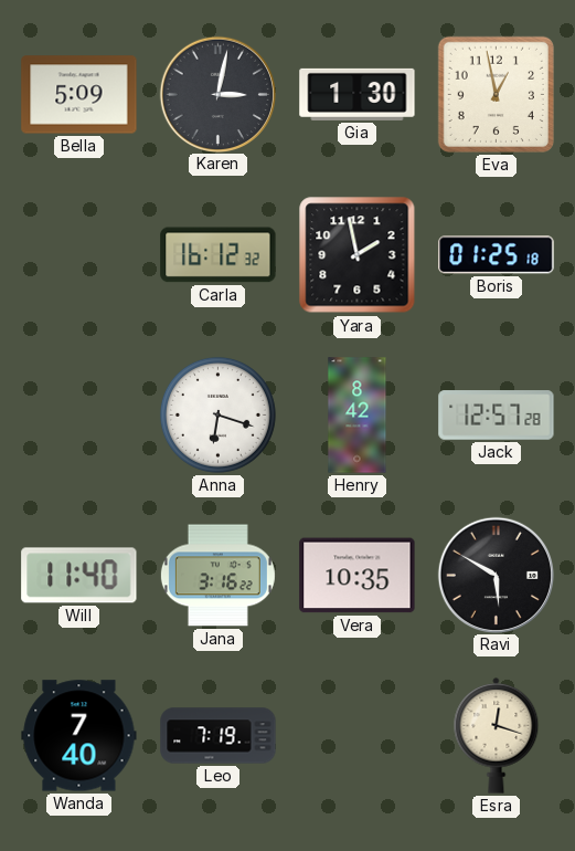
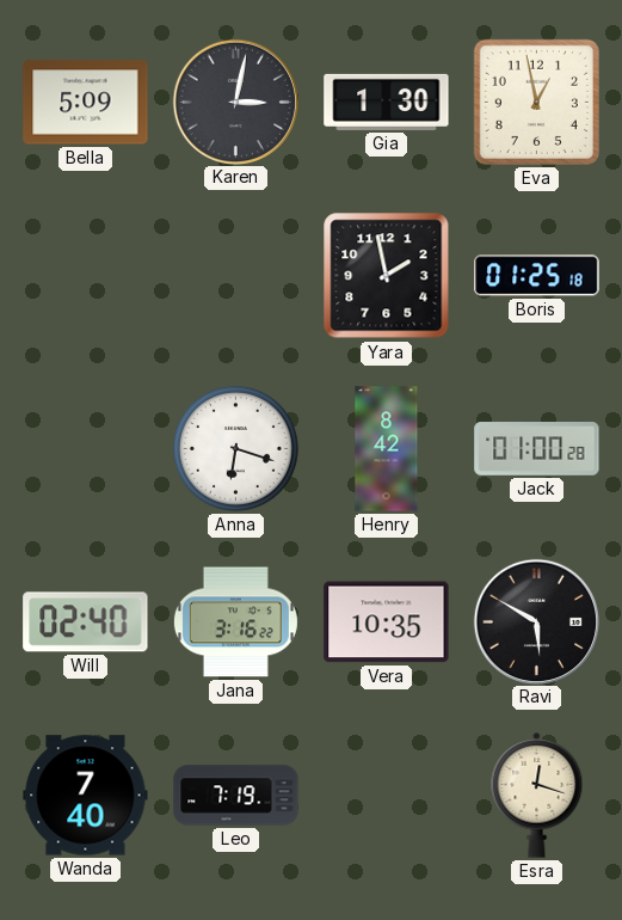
Carla: 16:12 -> none
Jack: 12:57 -> 01:00
Will: 11:40 -> 02:40
